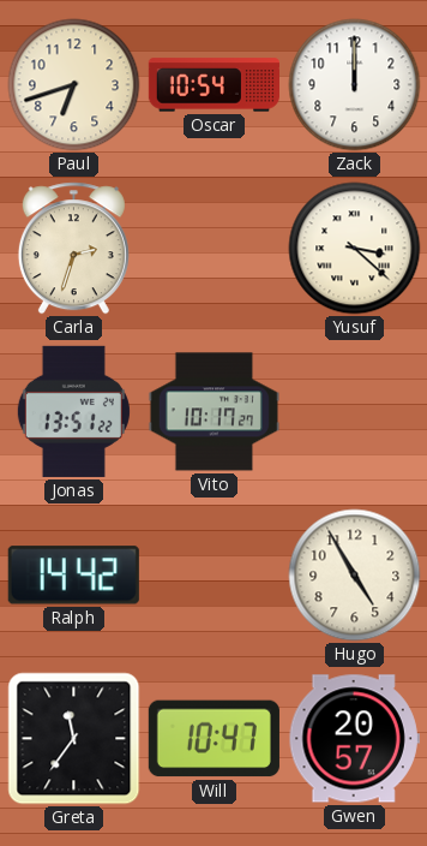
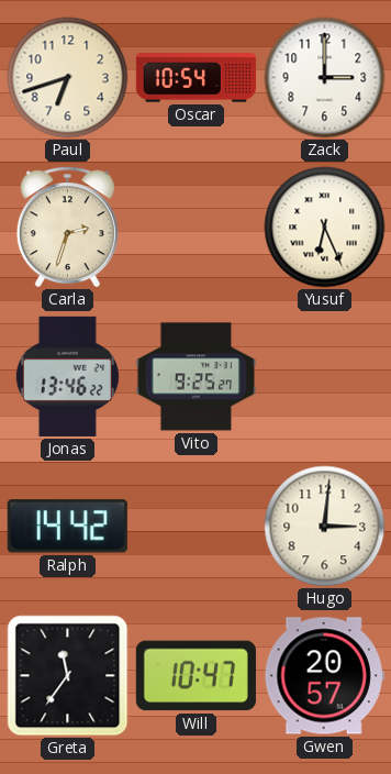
Zack: 12:00 -> 3:00
Yusuf: 3:22 -> 6:26
Jonas: 13:51 -> 13:46
Vito: 10:17 -> 9:25
Hugo: 4:55 -> 3:01
